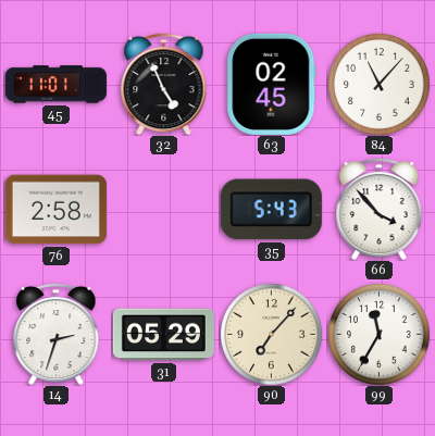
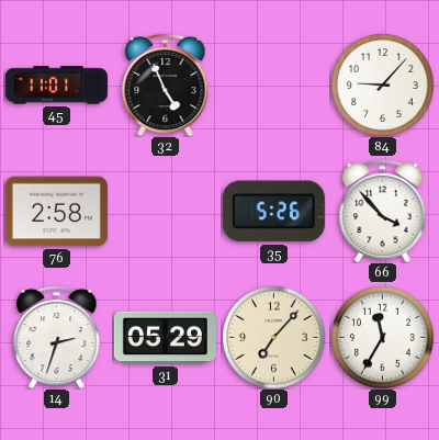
63: 02:45 -> none
84: 11:07 -> 9:07
35: 5:43 -> 5:26
